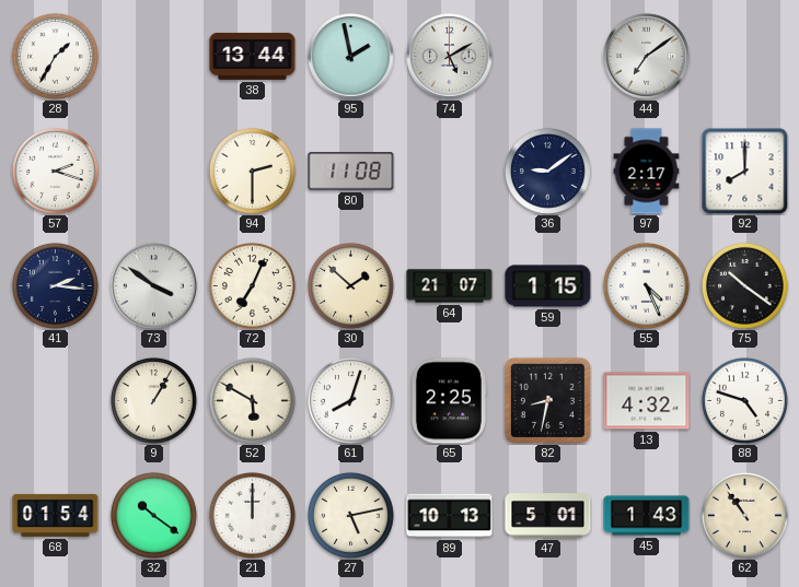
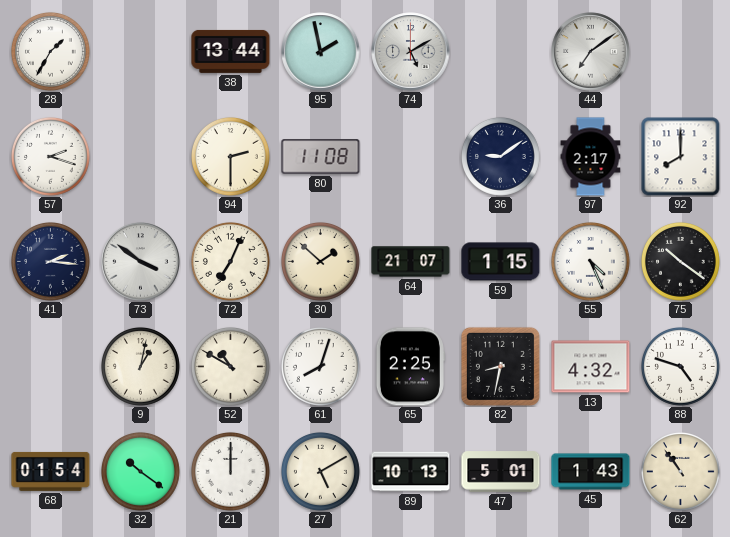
9: 1:05 -> 1:02
52: 5:50 -> 10:50
27: 5:13 -> 5:10
